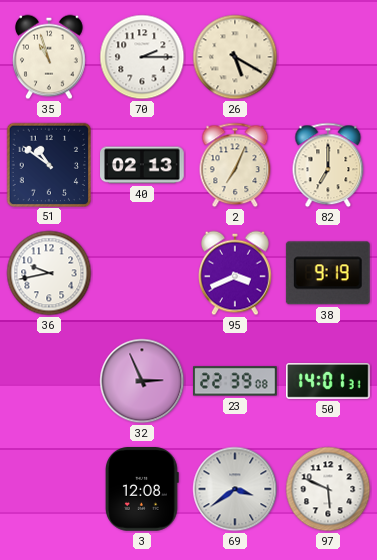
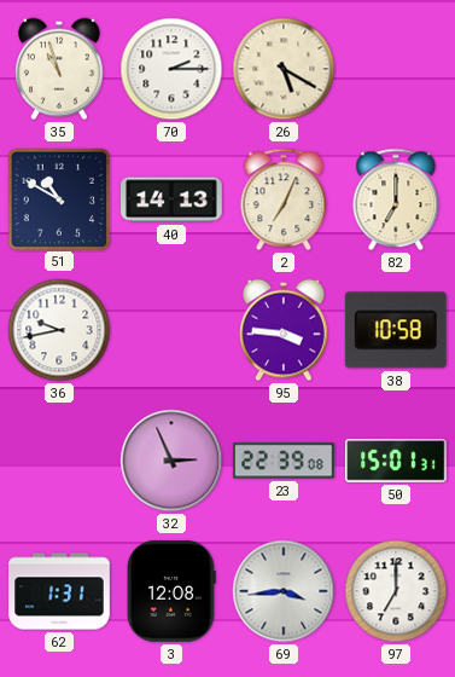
51: 10:51 -> 10:50
40: 02:13 -> 14:13
95: 3:41 -> 3:46
38: 9:19 -> 10:58
50: 14:01 -> 15:01
62: none -> 1:31
69: 3:39 -> 3:44
97: 5:49 -> 7:00
